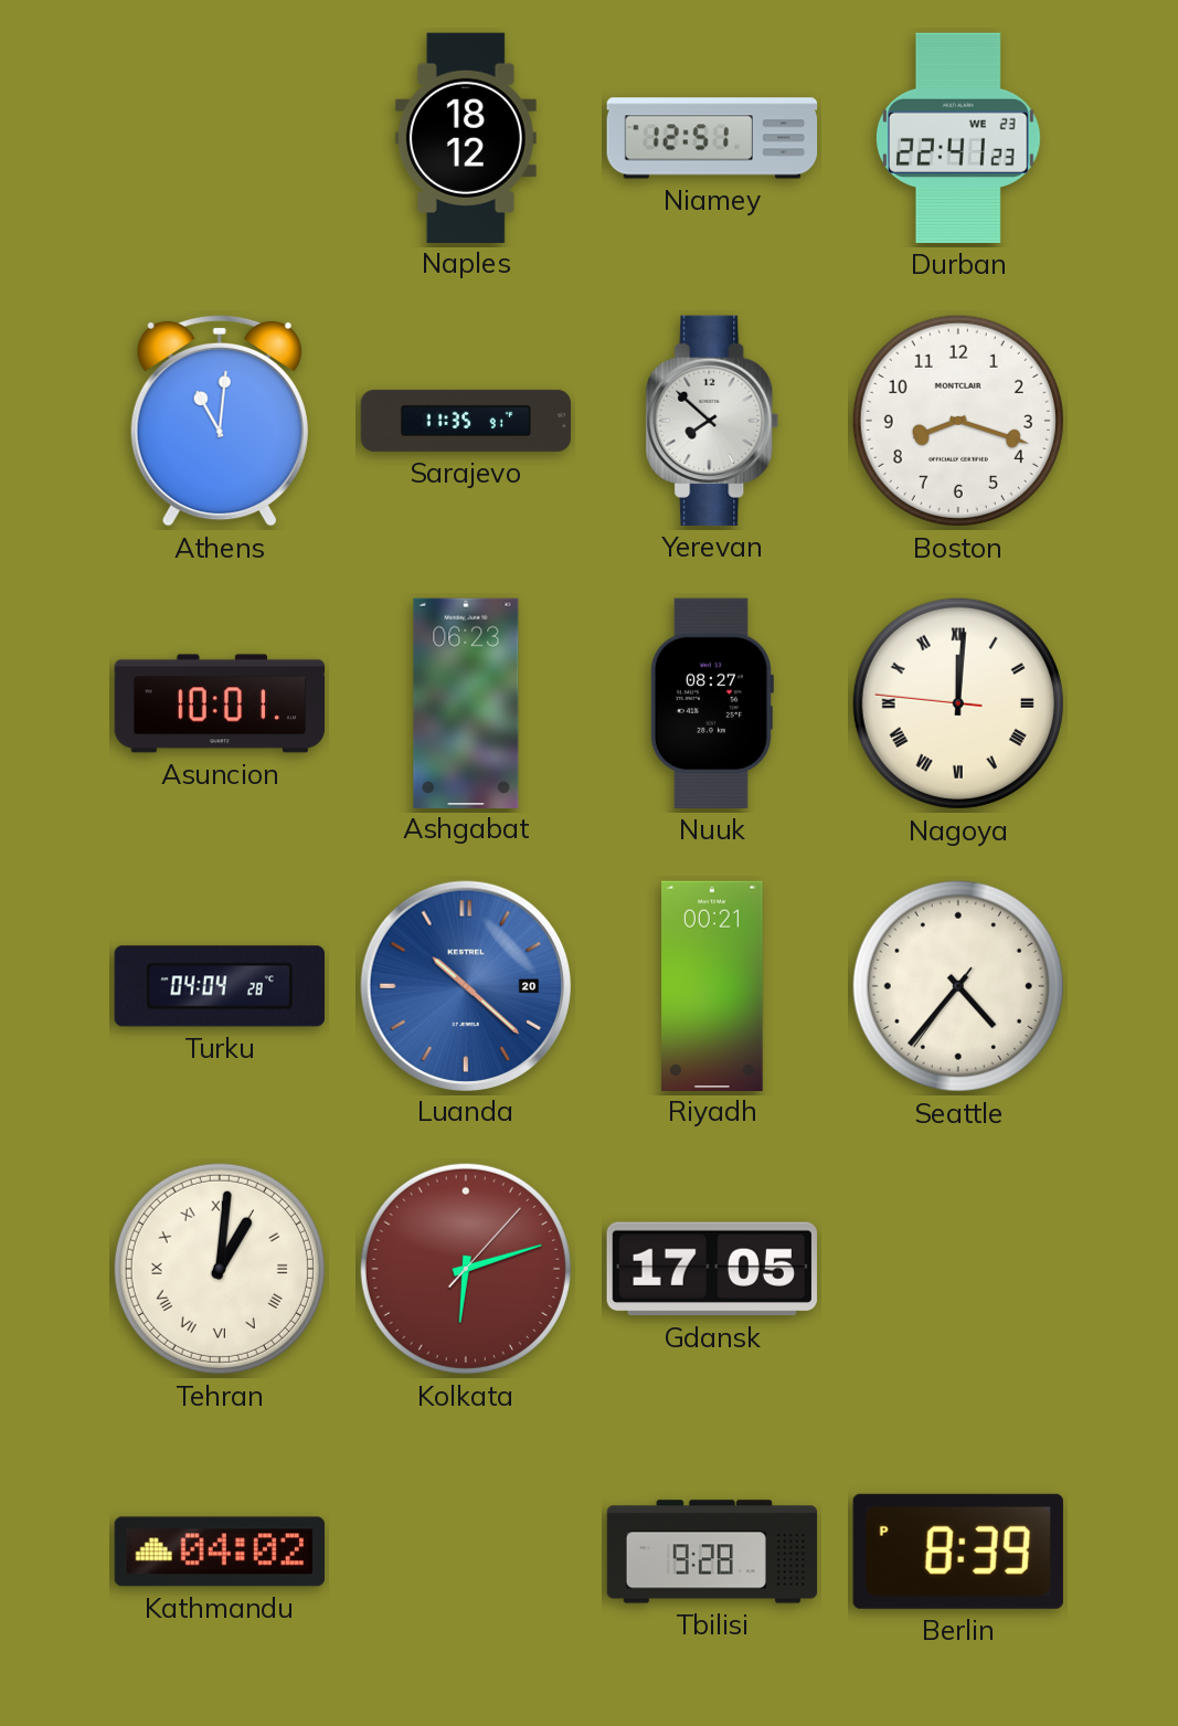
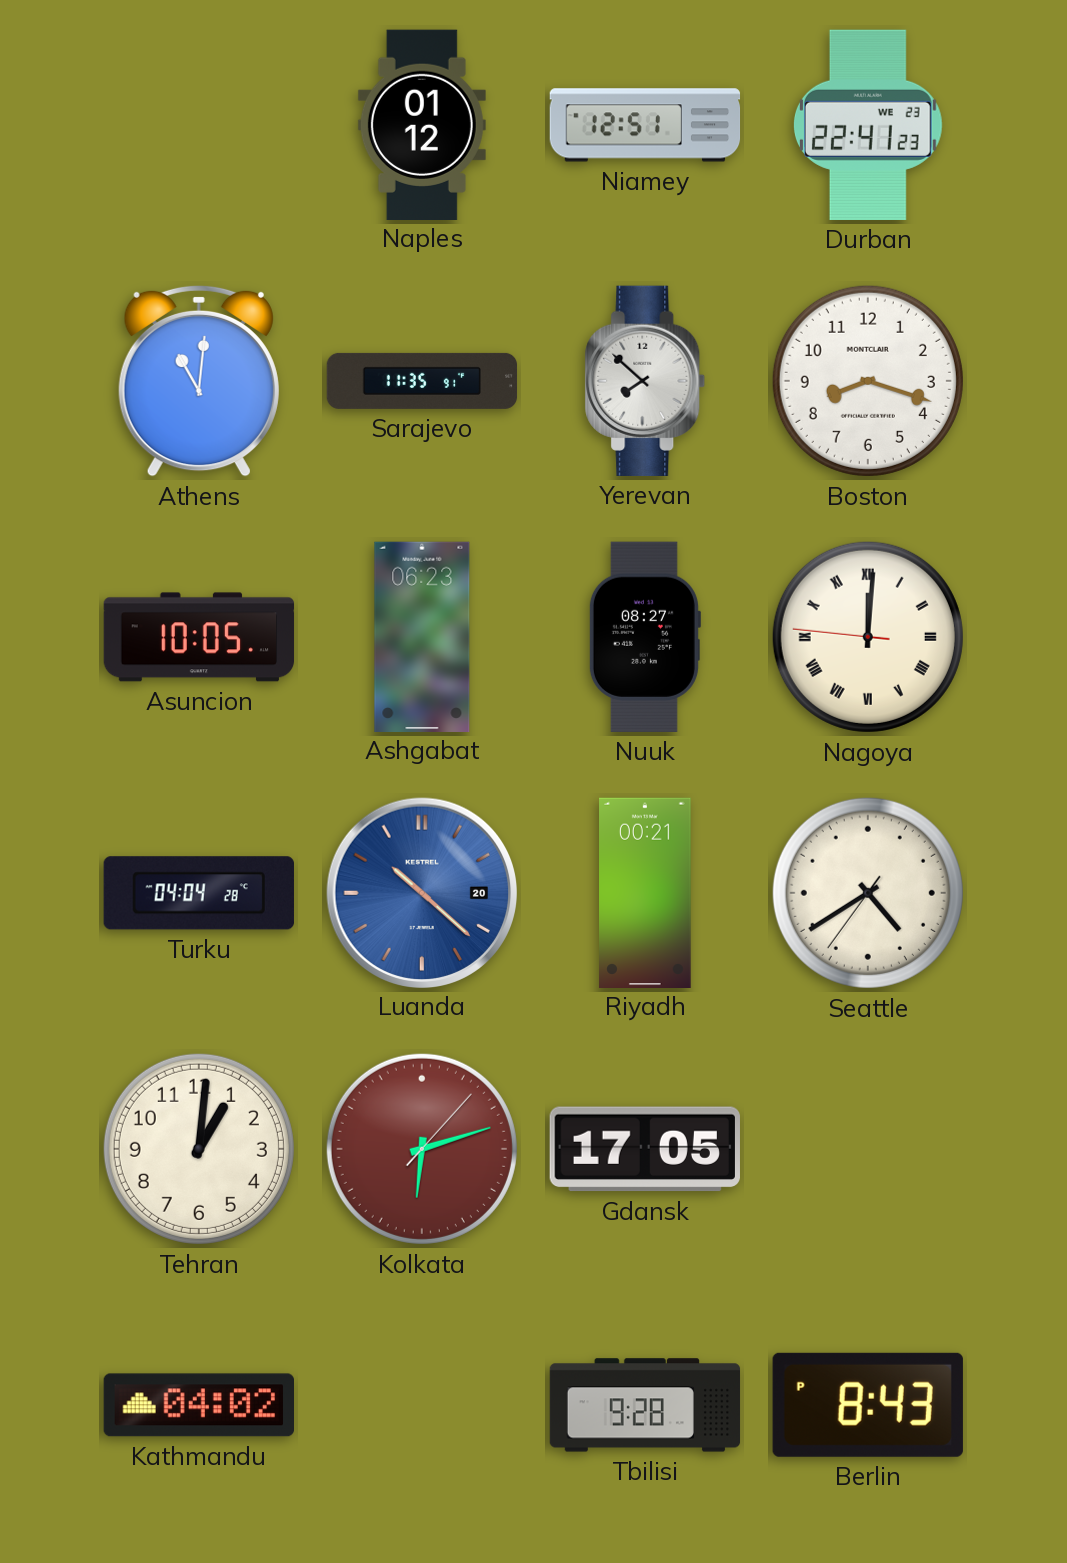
Naples: 18:12 -> 01:12
Asuncion: 10:01 -> 10:05
Seattle: 4:36 -> 4:39
Tehran numerals: Roman -> Arabic
Berlin: 8:39 -> 8:43
